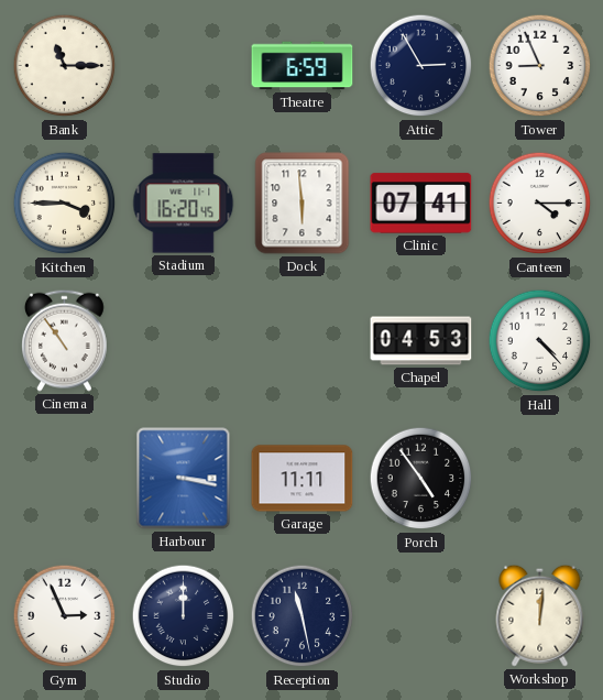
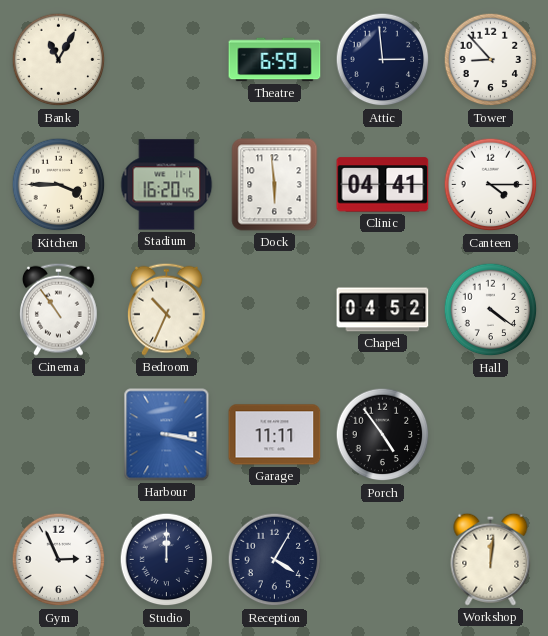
Bank: 11:15 -> 11:05
Attic: 2:55 -> 2:59
Tower: 8:56 -> 8:53
Clinic: 07:41 -> 04:41
Bedroom: none -> 10:34
Chapel: 04:53 -> 04:52
Hall: 4:23 -> 4:21
Reception: 11:28 -> 4:05
